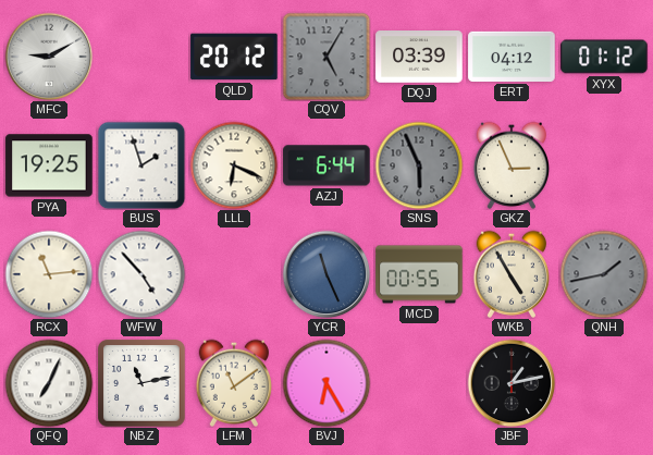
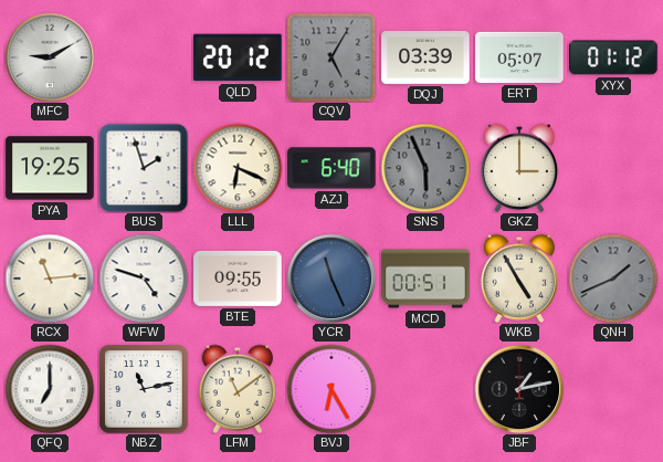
ERT: 04:12 -> 05:07
AZJ: 6:44 -> 6:40
GKZ: 2:56 -> 3:00
WFW: 4:53 -> 4:48
BTE: none -> 09:55
MCD: 00:55 -> 00:51
QNH: 1:43 -> 1:41
QFQ: 7:04 -> 7:00
